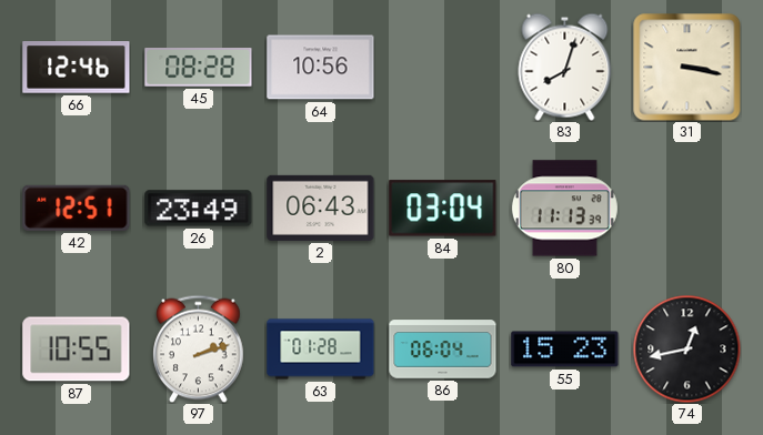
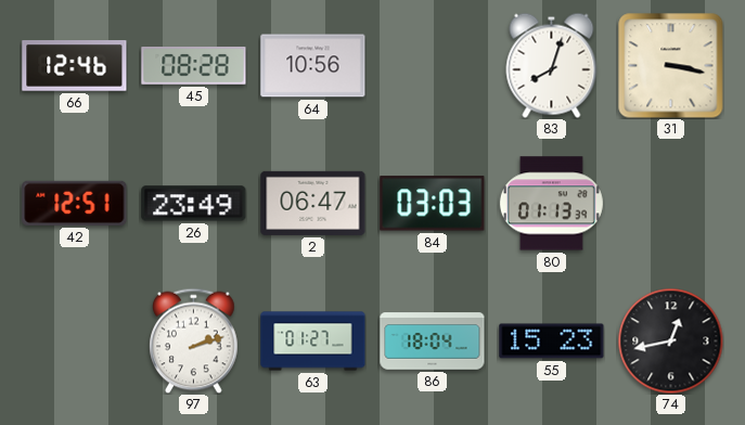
2: 06:43 -> 06:47
84: 03:04 -> 03:03
80: 11:13 -> 01:13
87: 10:55 -> none
63: 01:28 -> 01:27
86: 06:04 -> 18:04
